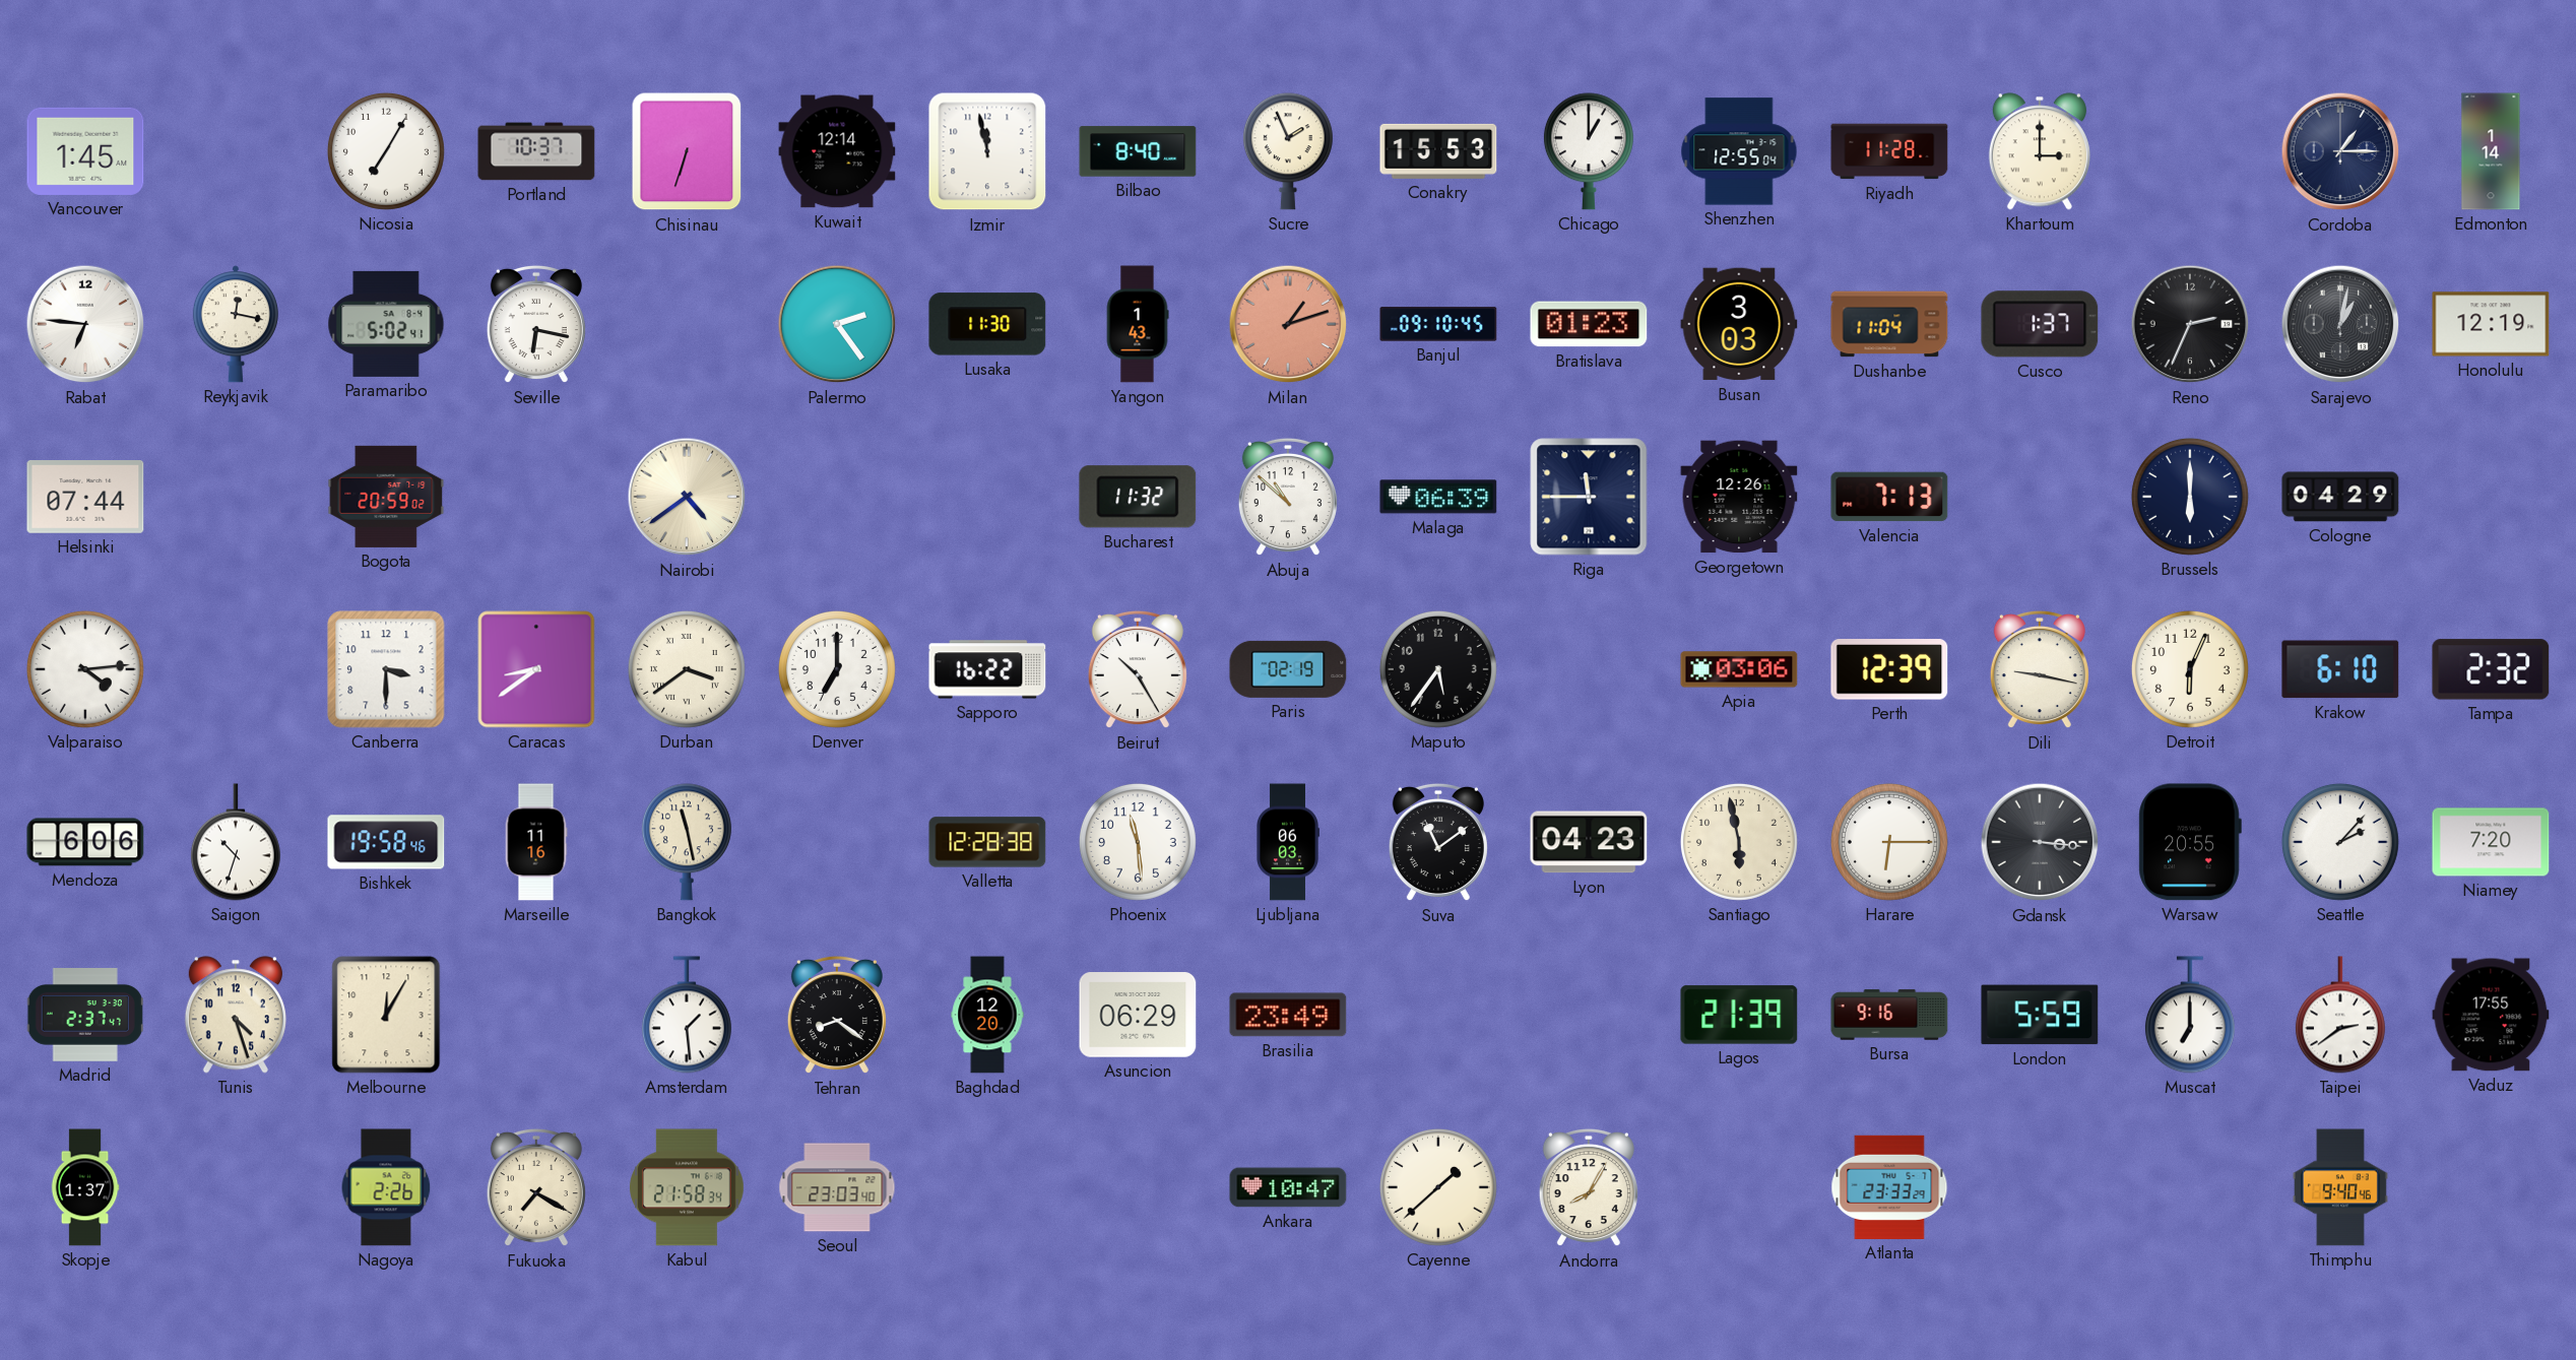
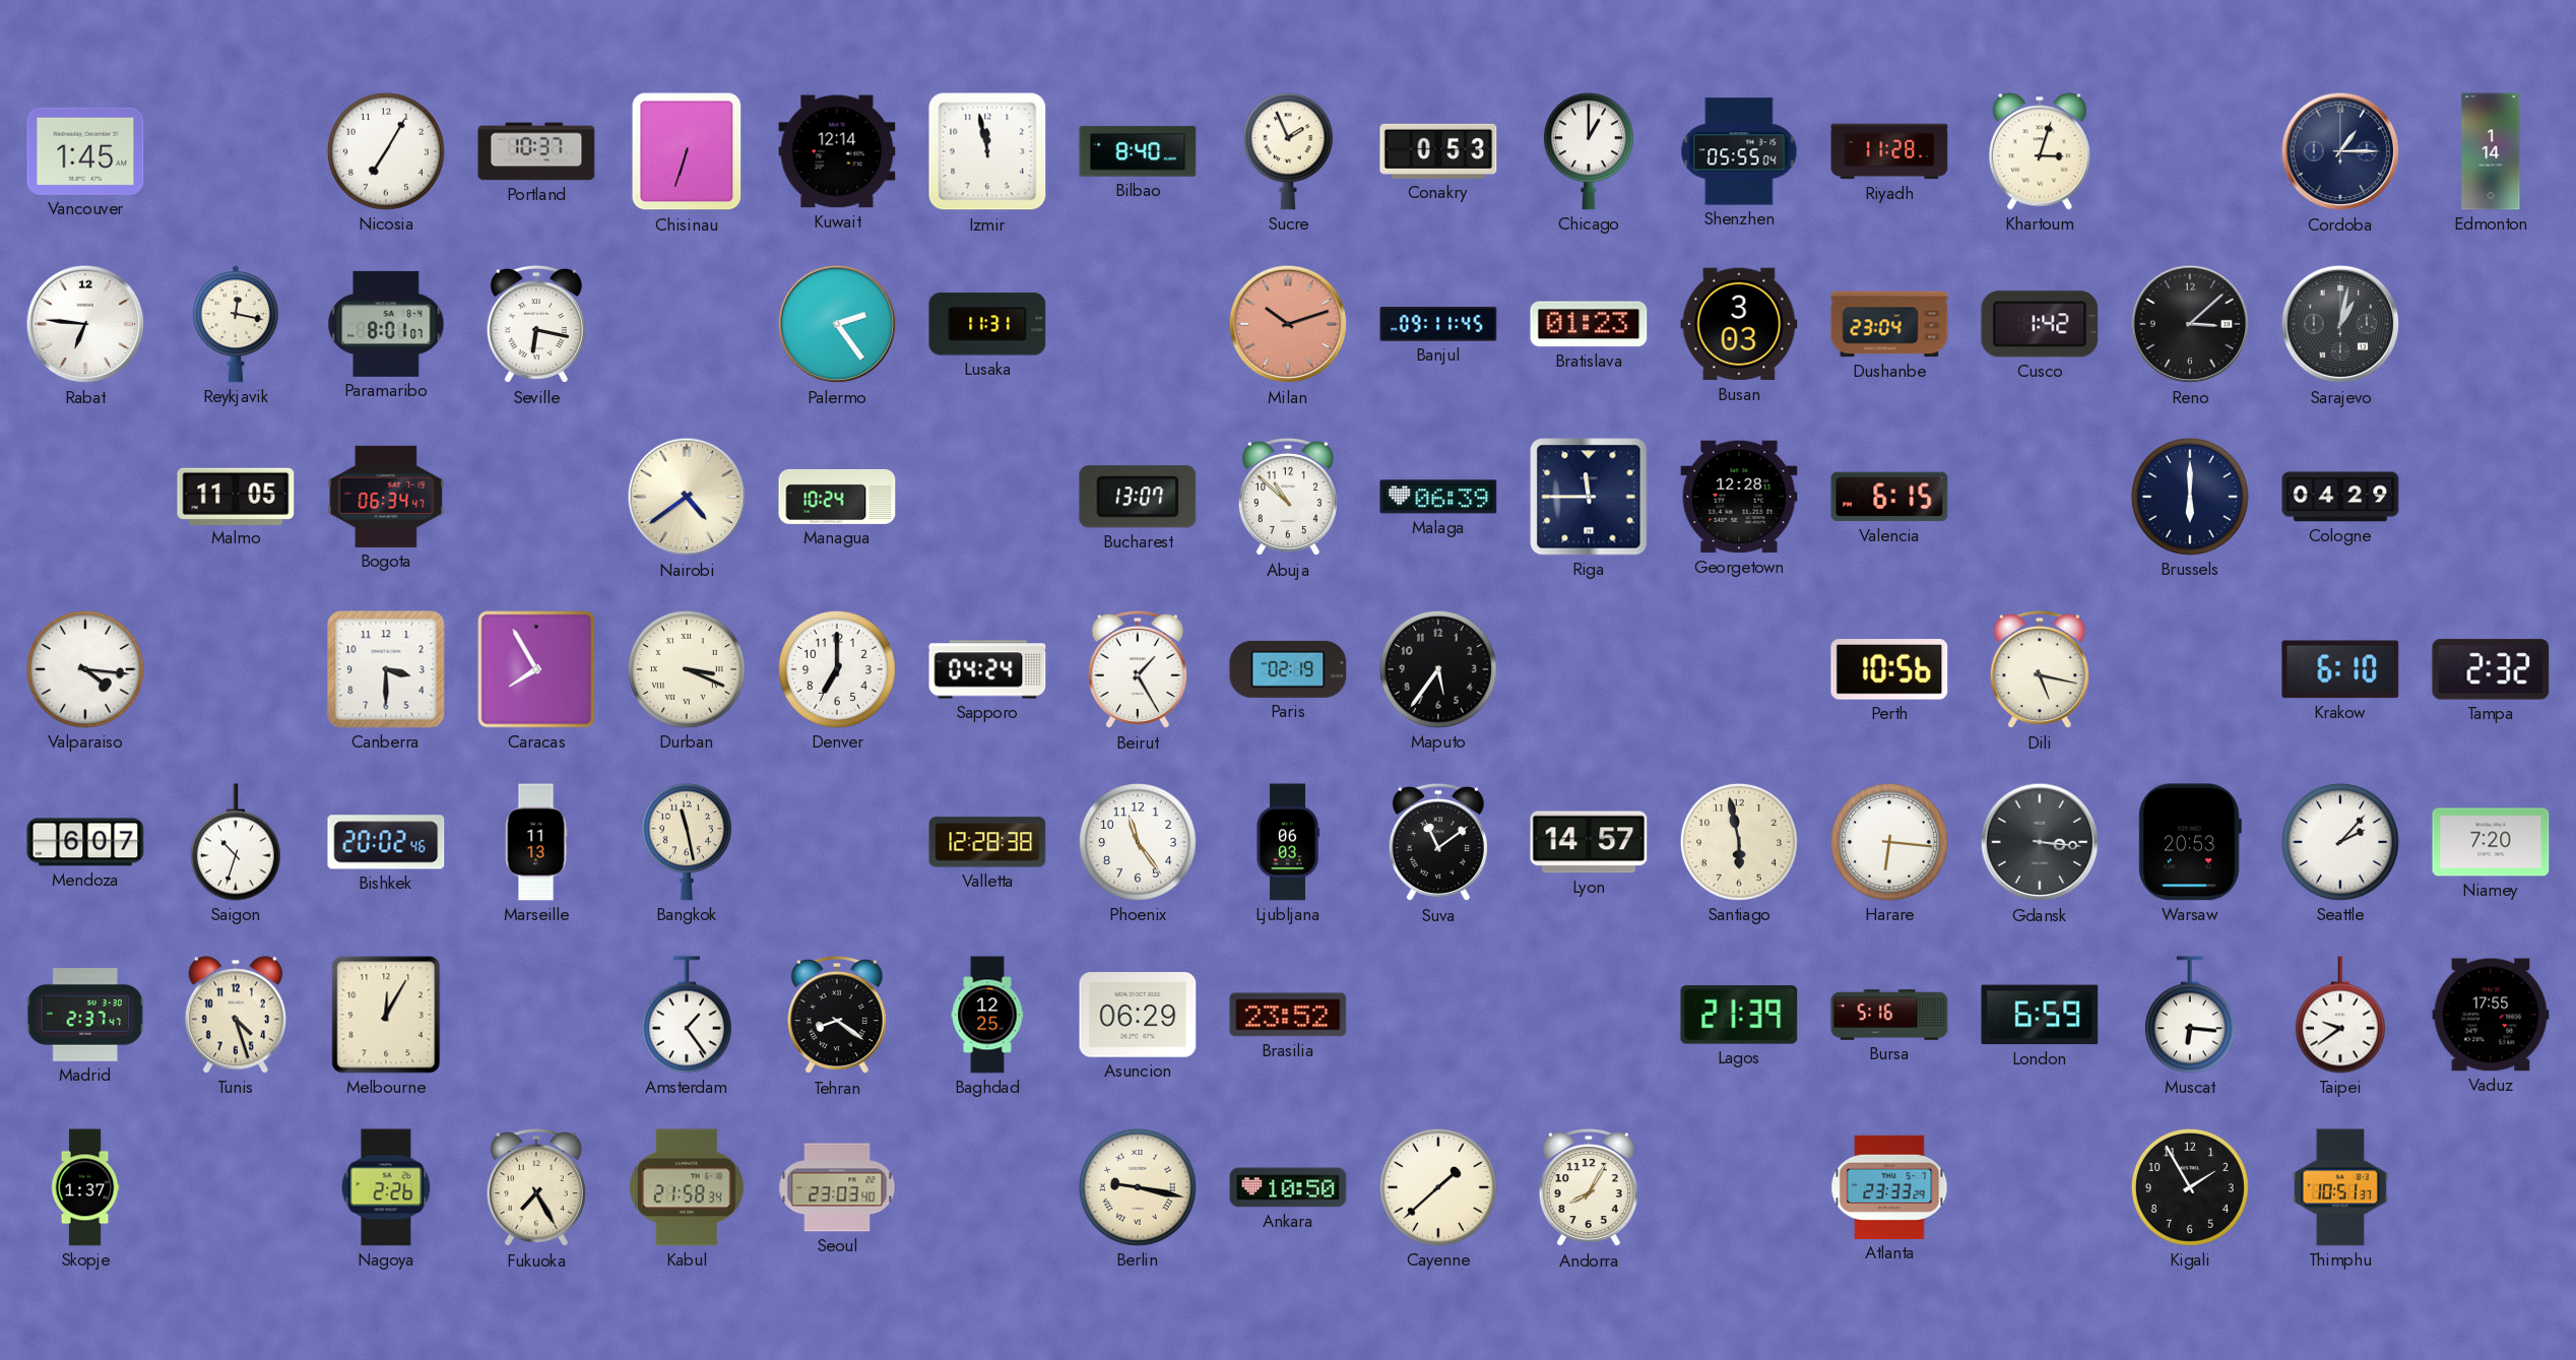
Conakry: 15:53 -> 0:53
Shenzhen: 12:55 -> 05:55
Khartoum: 3:00 -> 3:03
Paramaribo: 5:02 -> 8:01
Lusaka: 11:30 -> 11:31
Yangon: 1:43 -> none
Milan: 1:12 -> 10:12
Banjul: 09:10 -> 09:11
Dushanbe: 11:04 -> 23:04
Cusco: 1:37 -> 1:42
Reno: 2:34 -> 3:08
Honolulu: 12:19 -> none
Helsinki: 07:44 -> none
Malmo: none -> 11:05
Bogota: 20:59 -> 06:34
Managua: none -> 10:24
Bucharest: 11:32 -> 13:07
Georgetown: 12:26 -> 12:28
Valencia: 7:13 -> 6:15
Valparaiso: 4:14 -> 4:16
Caracas: 8:39 -> 7:55
Durban: 3:39 -> 3:19
Sapporo: 16:22 -> 04:24
Beirut: 10:25 -> 1:25
Apia: 03:06 -> none
Perth: 12:39 -> 10:56
Dili: 9:17 -> 5:17
Detroit: 6:04 -> none
Mendoza: 6:06 -> 6:07
Bishkek: 19:58 -> 20:02
Marseille: 11:16 -> 11:13
Phoenix: 11:29 -> 11:24
Lyon: 04:23 -> 14:57
Harare: 6:15 -> 6:16
Warsaw: 20:55 -> 20:53
Amsterdam: 1:29 -> 1:24
Baghdad: 12:20 -> 12:25
Brasilia: 23:49 -> 23:52
Bursa: 9:16 -> 5:16
London: 5:59 -> 6:59
Muscat: 7:00 -> 6:16
Taipei: 2:39 -> 9:39
Fukuoka: 7:20 -> 7:25
Berlin: none -> 9:17
Ankara: 10:47 -> 10:50
Kigali: none -> 1:55
Thimphu: 9:40 -> 10:51
